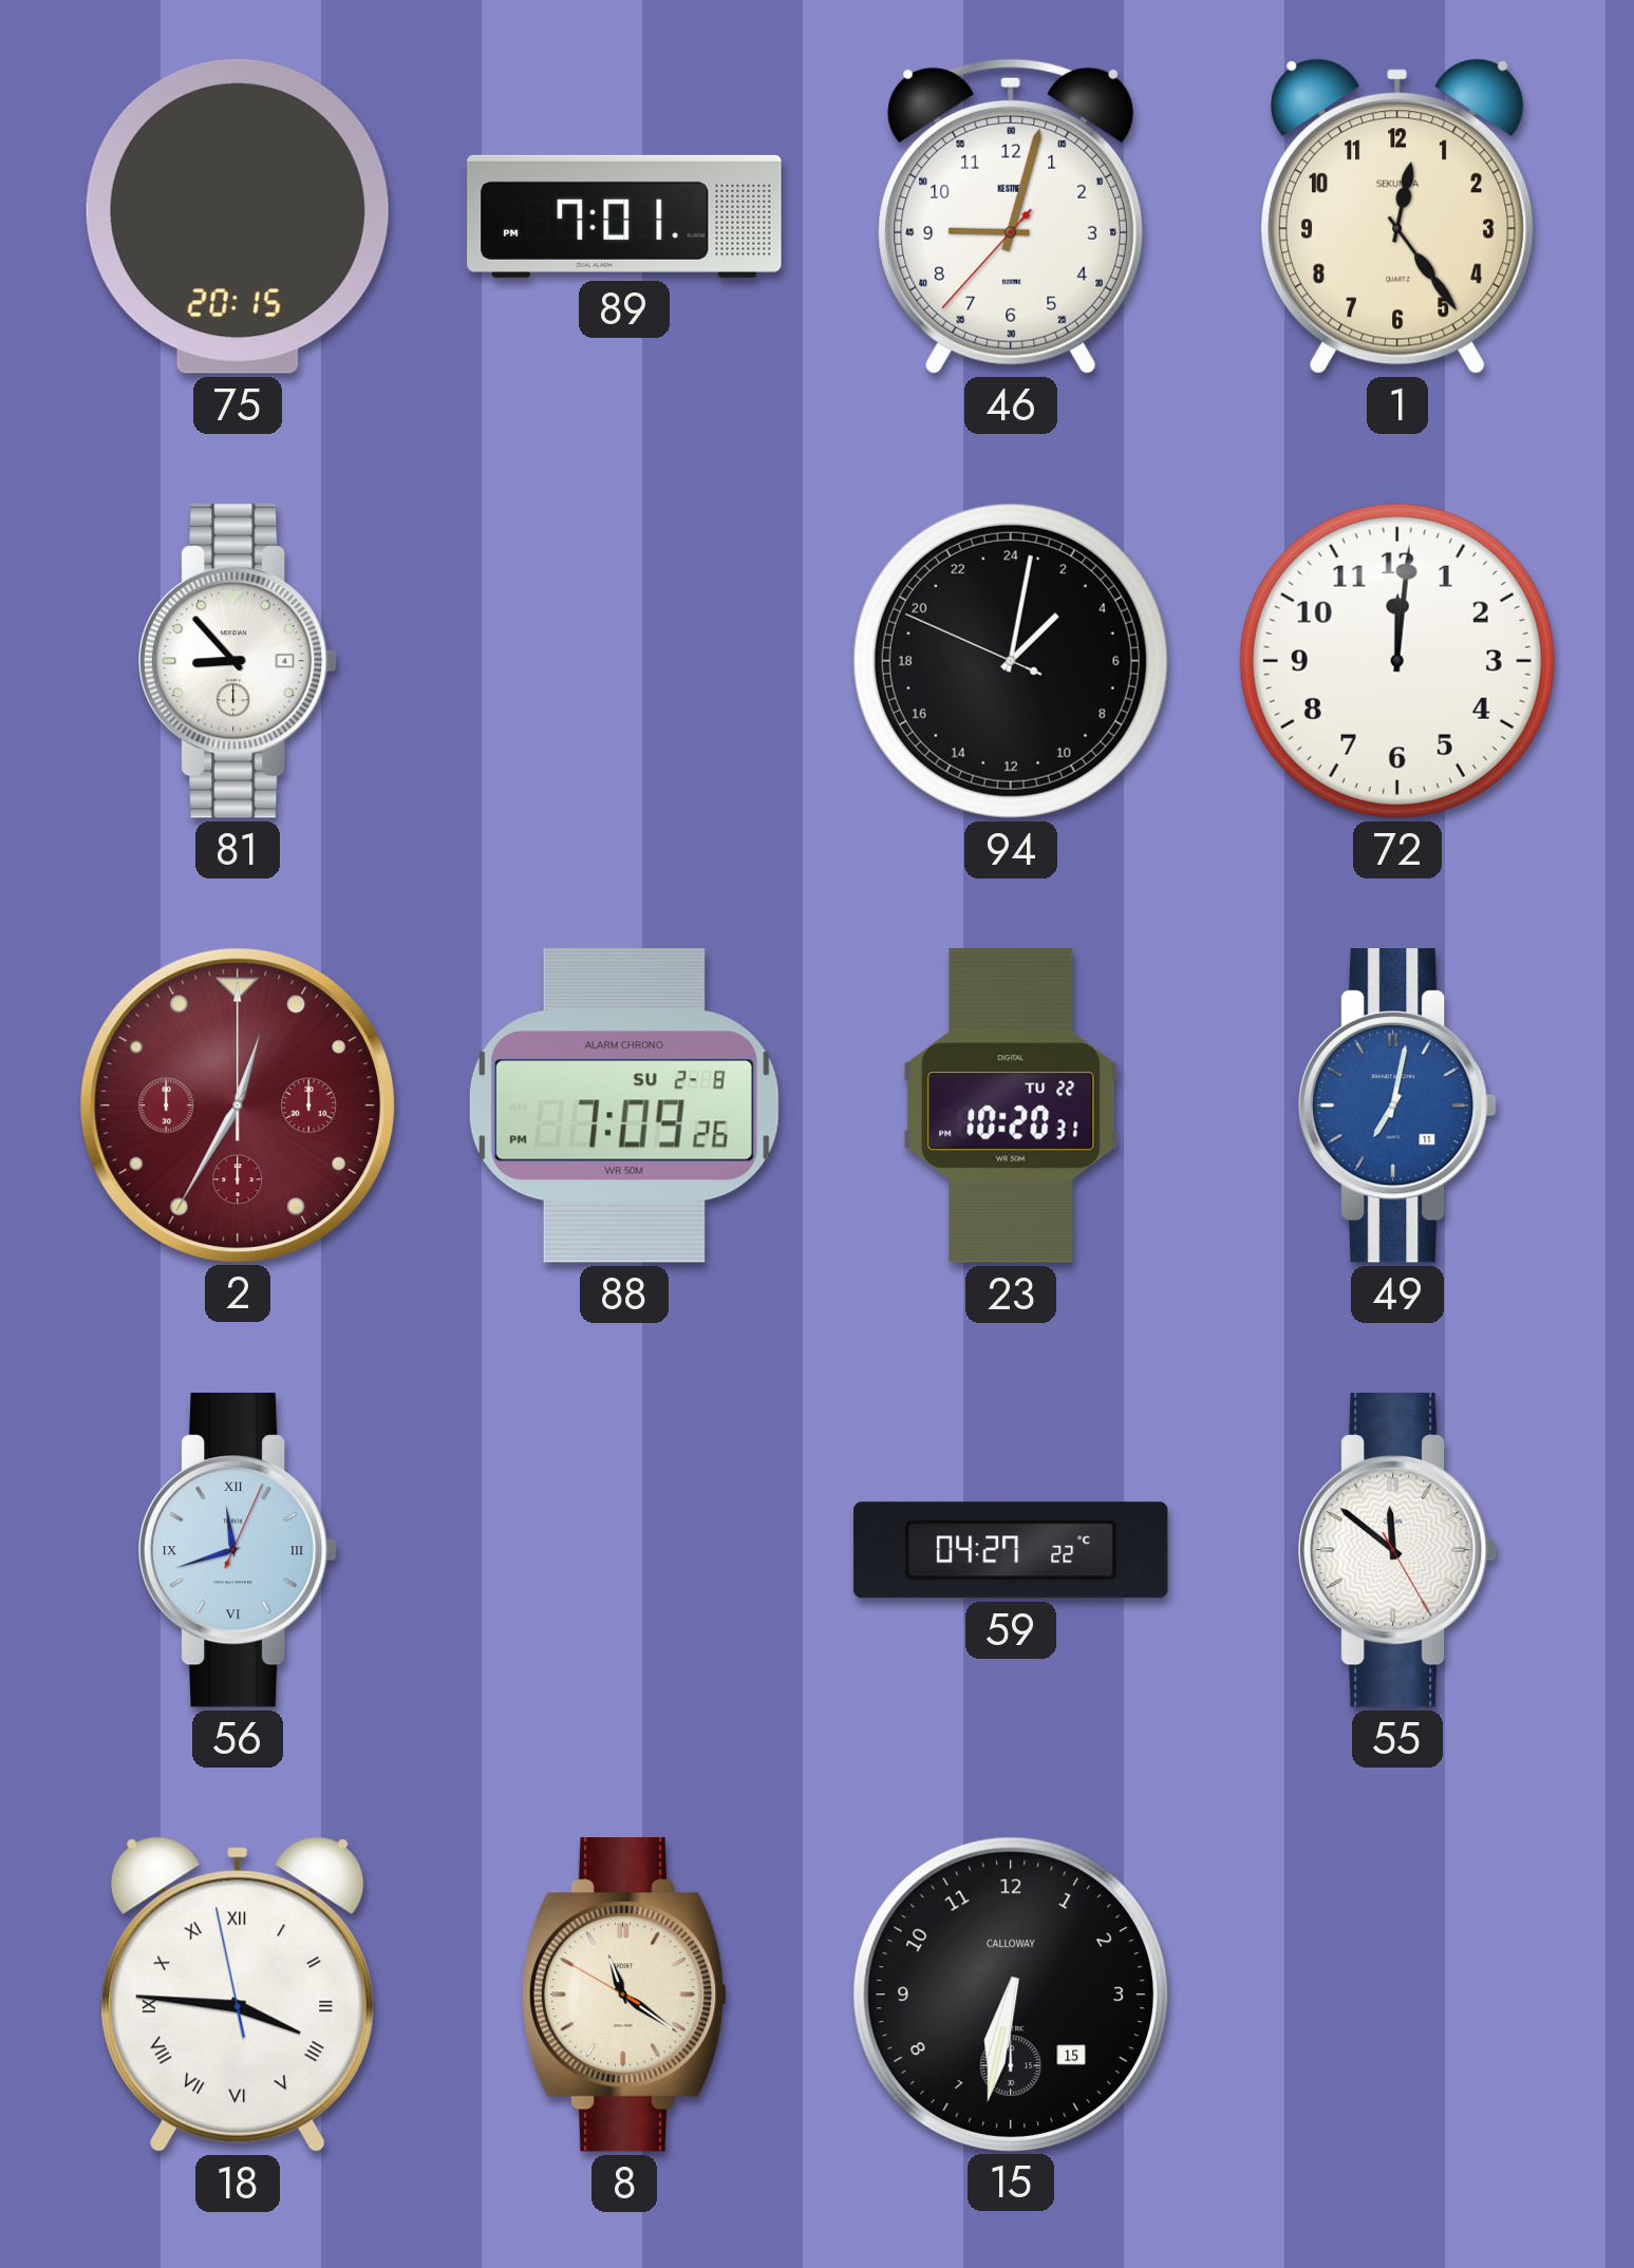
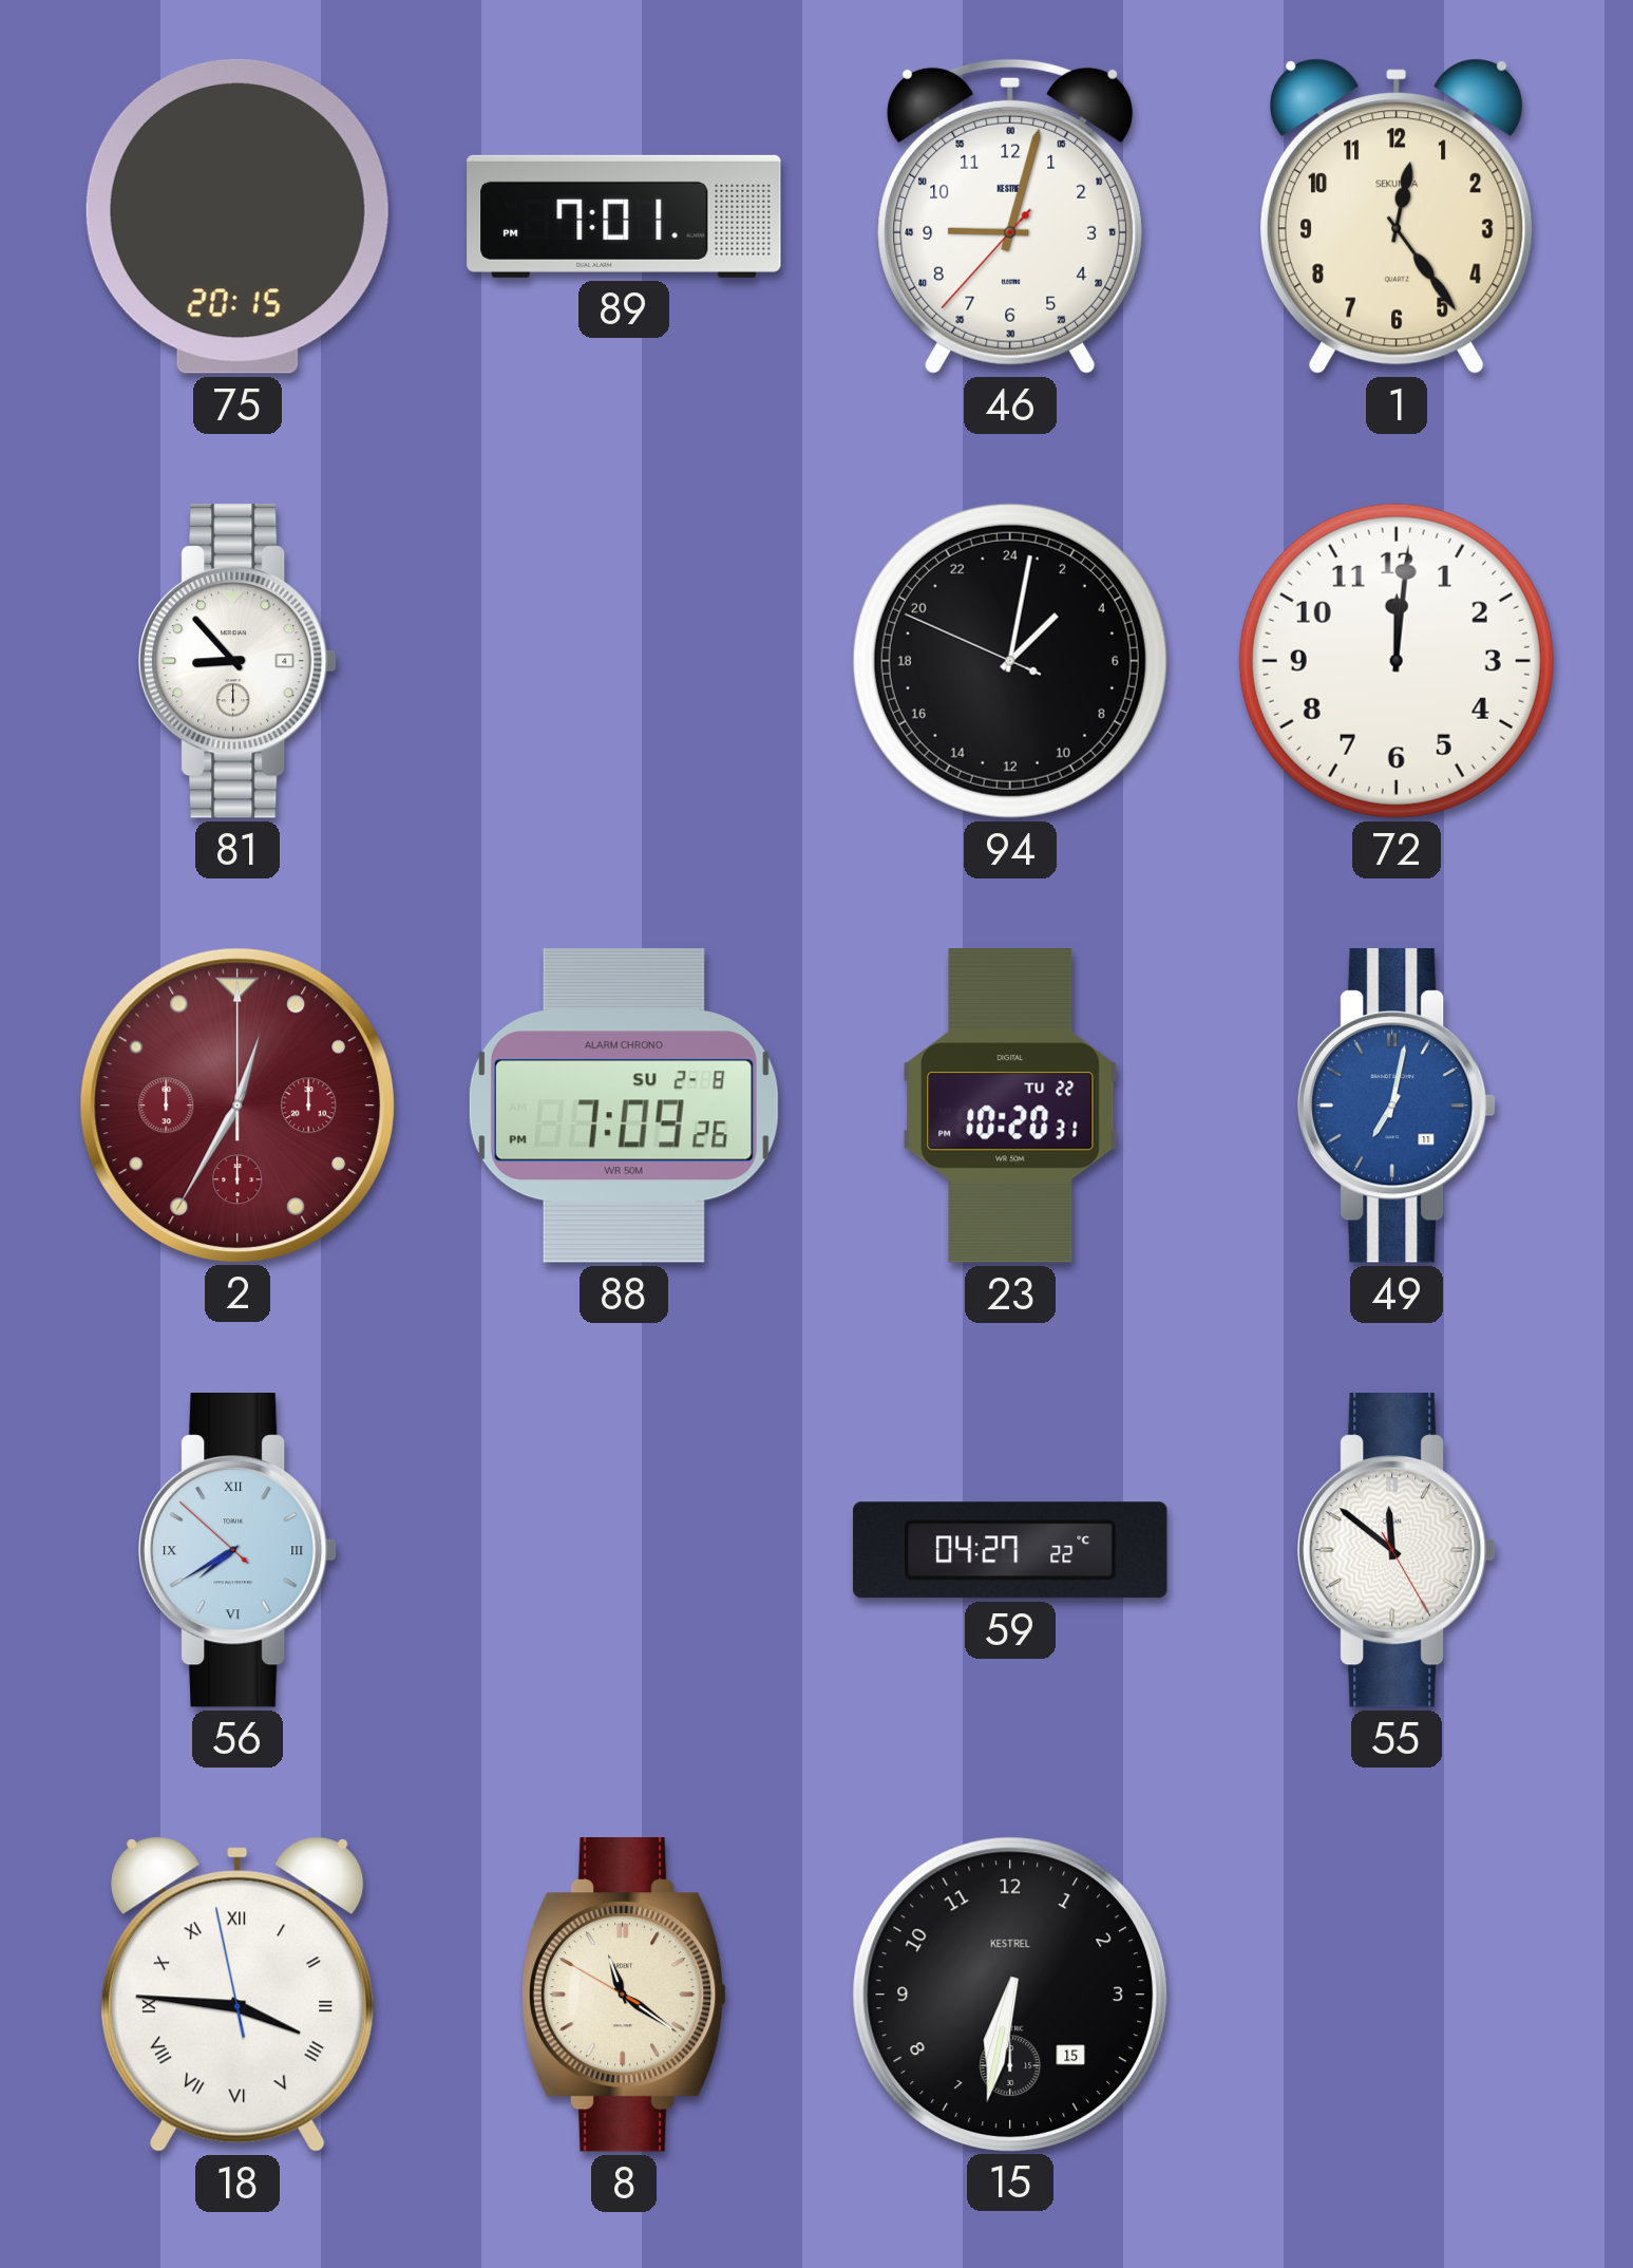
56: 11:42 -> 7:39
15 brand: CALLOWAY -> KESTREL
